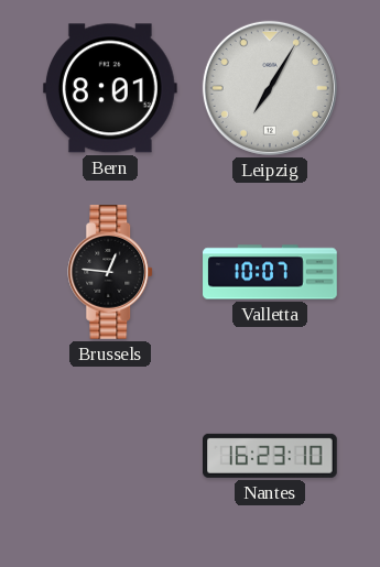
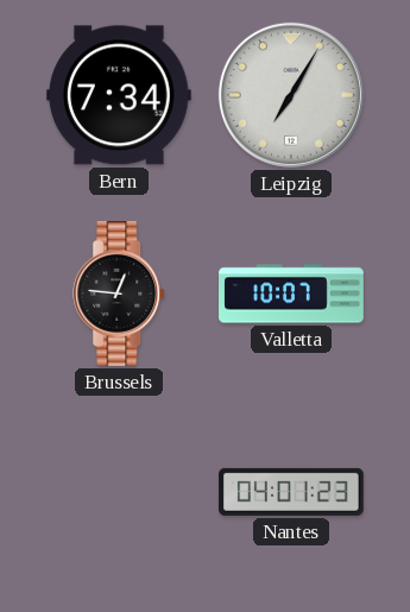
Bern: 8:01 -> 7:34
Nantes: 16:23 -> 04:01
